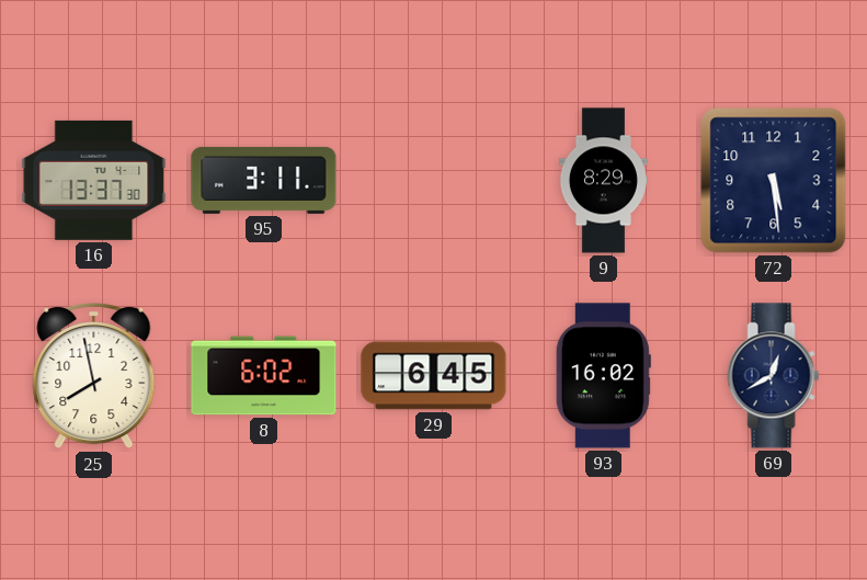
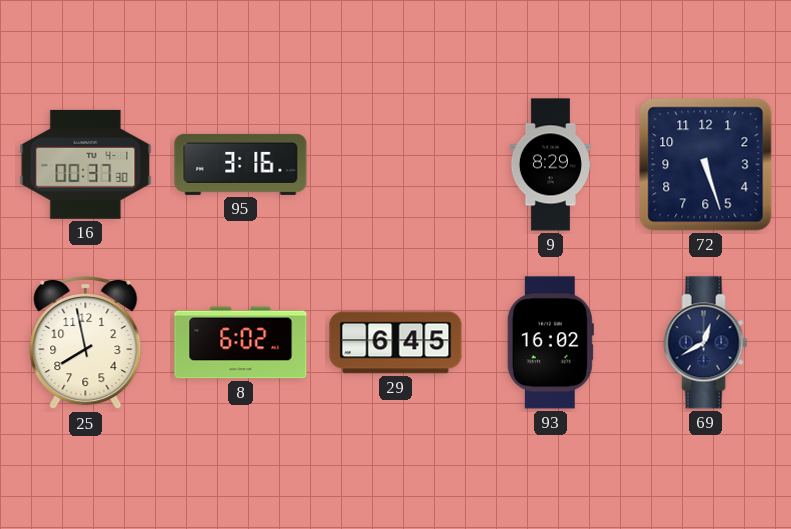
16: 13:37 -> 00:37
95: 3:11 -> 3:16
72: 5:29 -> 5:27
